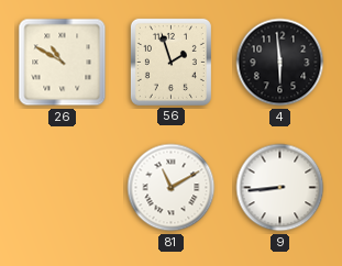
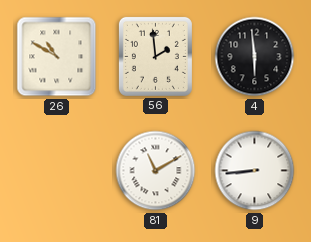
56: 1:57 -> 1:59
